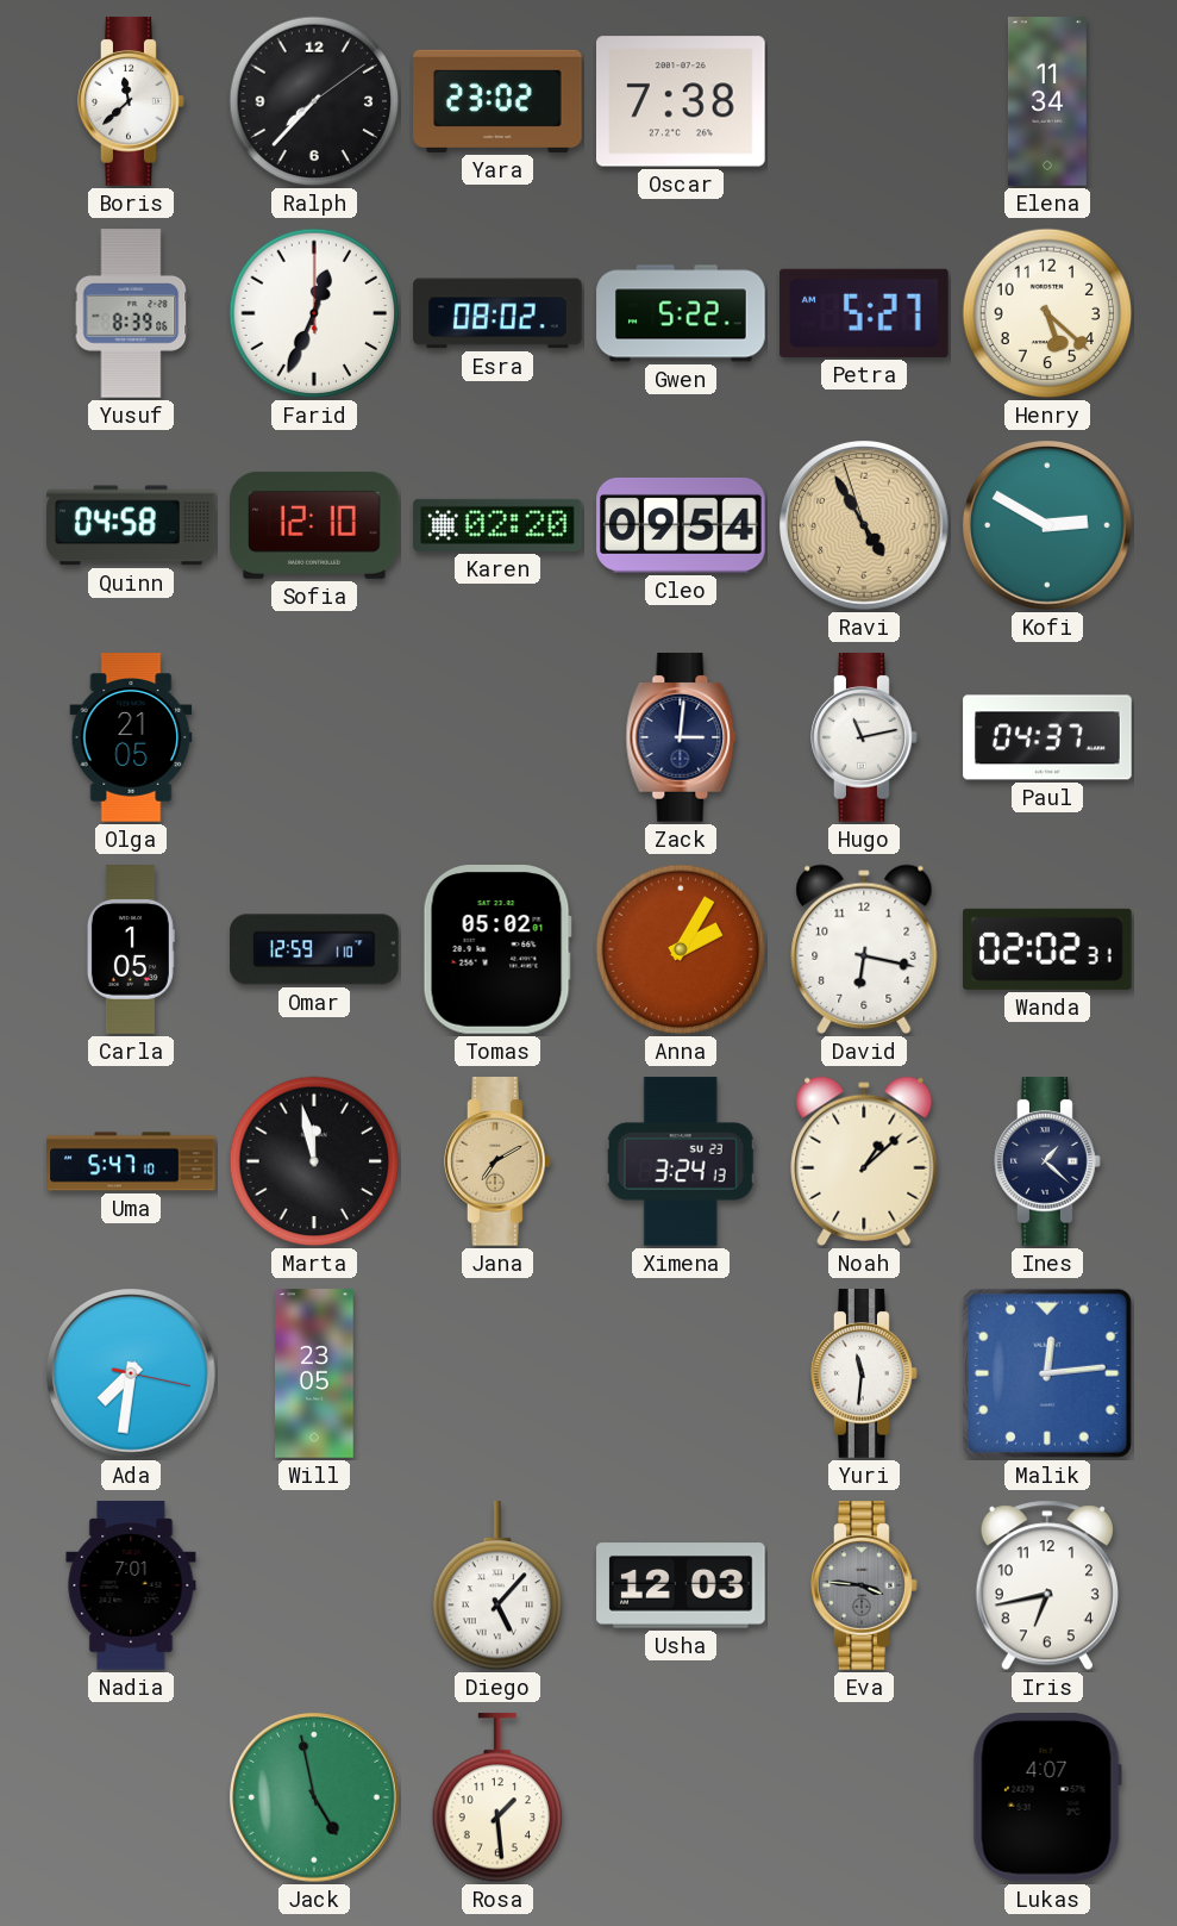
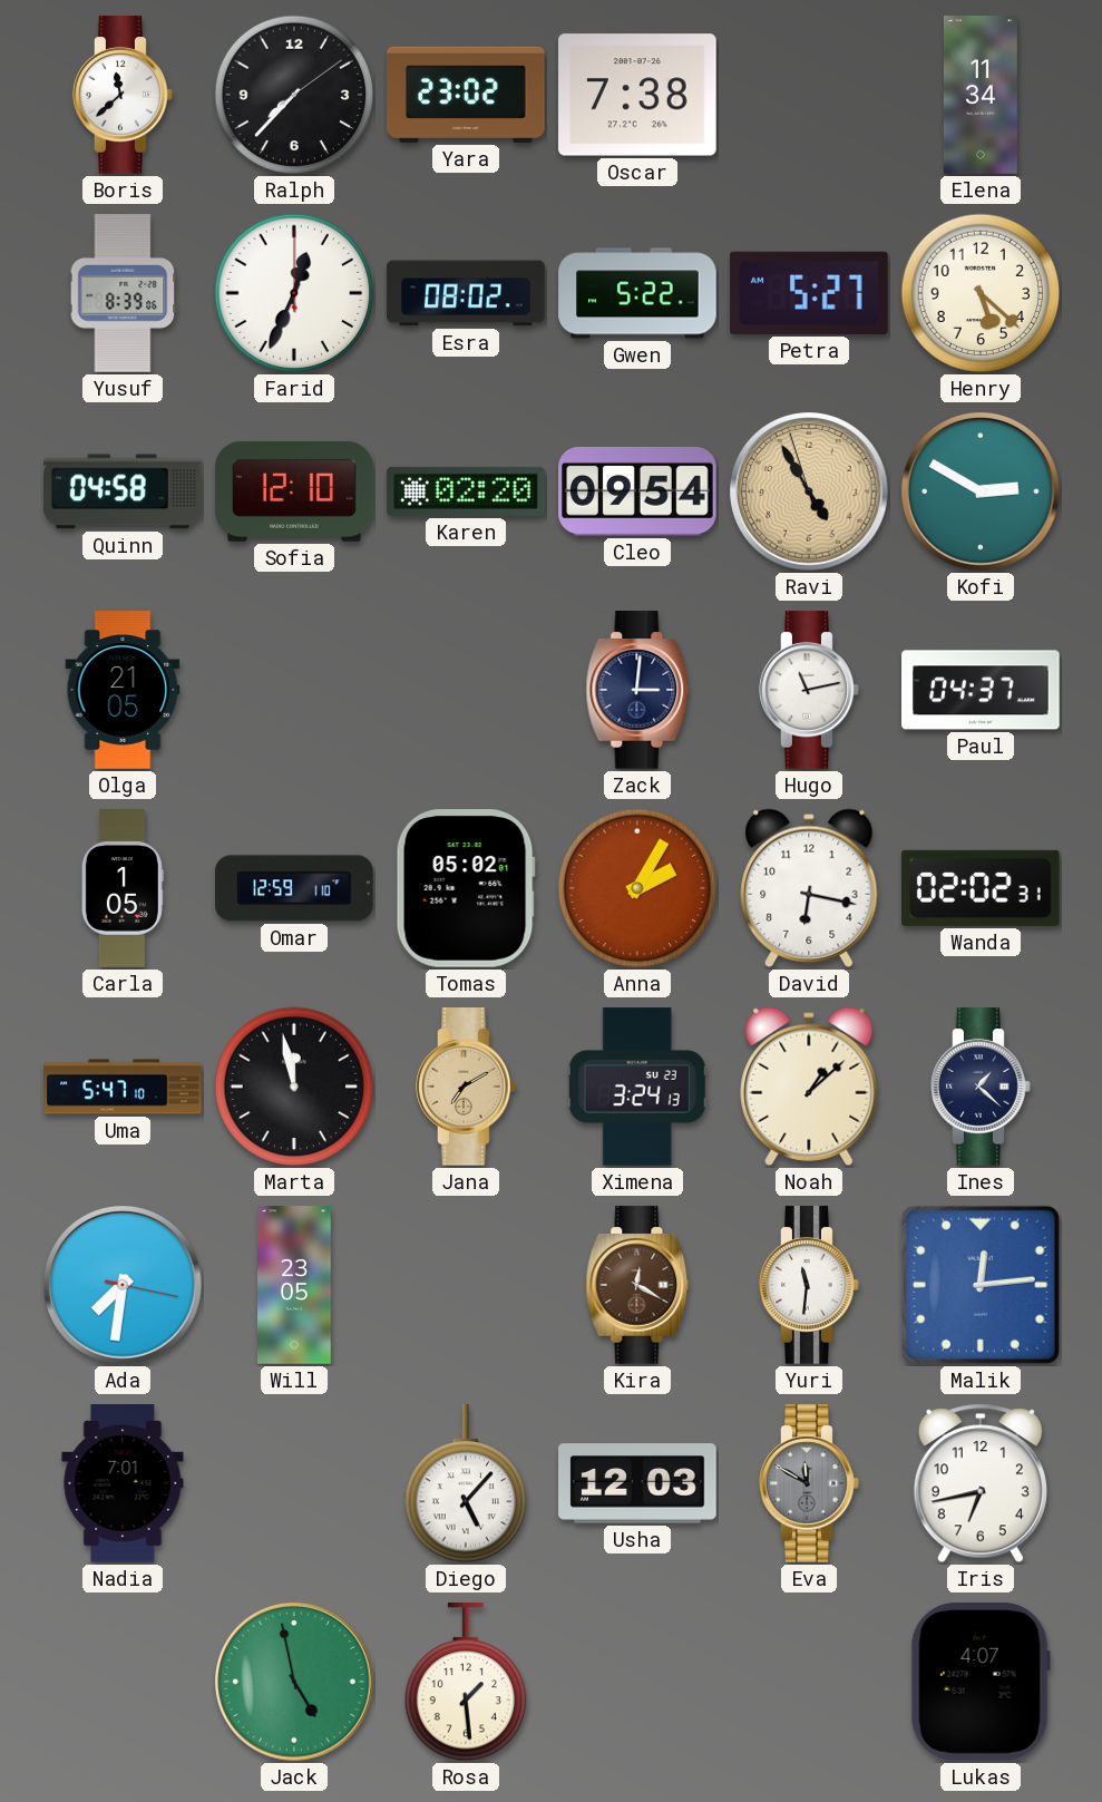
Kira: none -> 12:20
Eva: 3:46 -> 11:50
